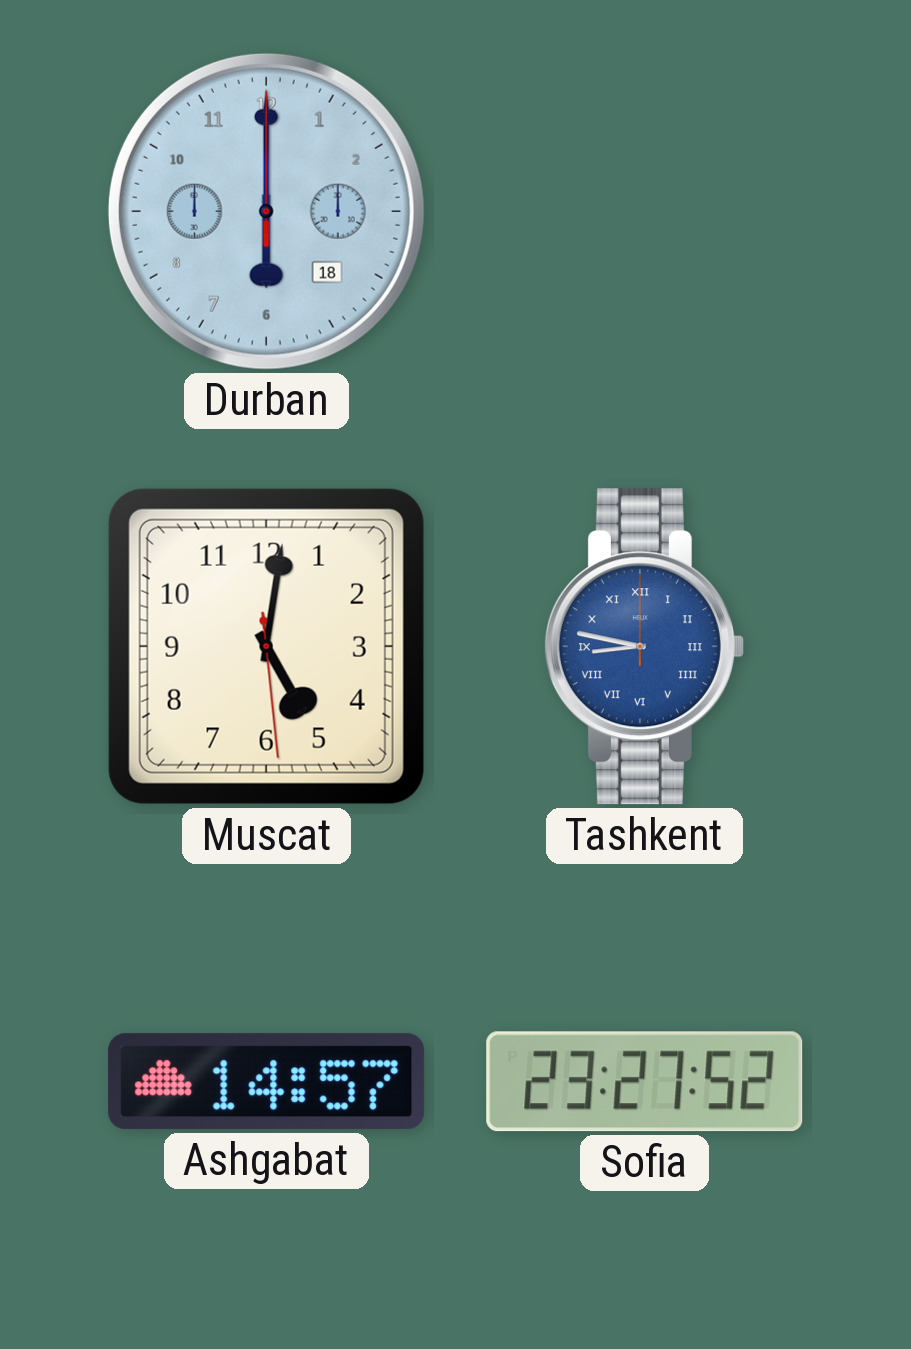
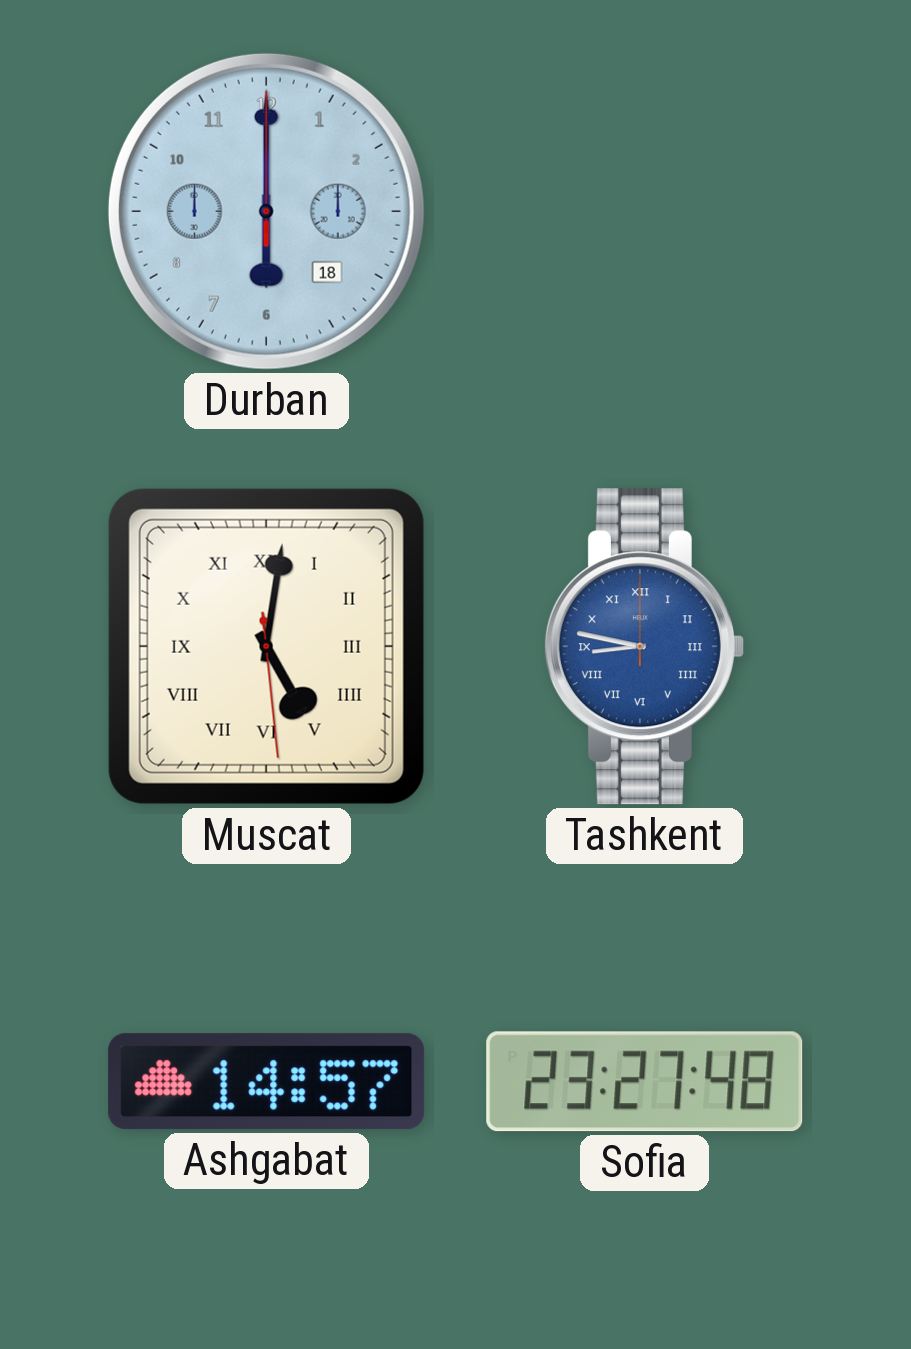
Muscat numerals: Arabic -> Roman
Sofia: 23:27:52 -> 23:27:48
